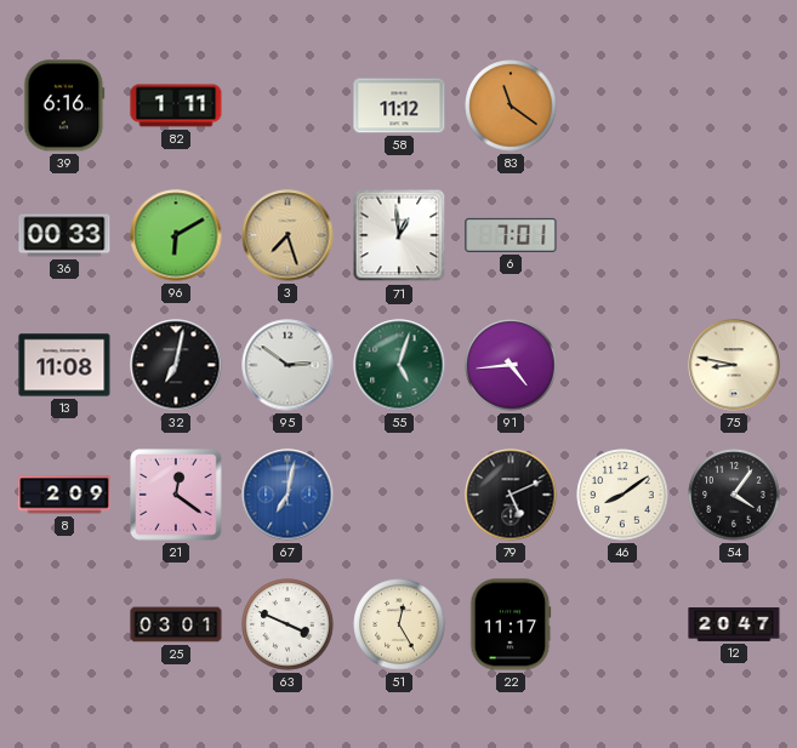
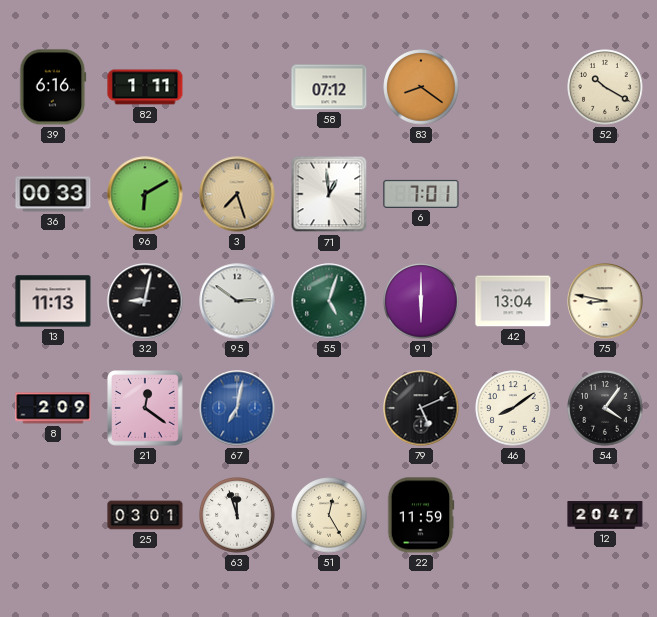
58: 11:12 -> 07:12
83: 11:21 -> 8:21
52: none -> 10:20
13: 11:08 -> 11:13
32: 7:02 -> 9:02
91: 4:44 -> 6:00
42: none -> 13:04
63: 3:49 -> 11:57
22: 11:17 -> 11:59
